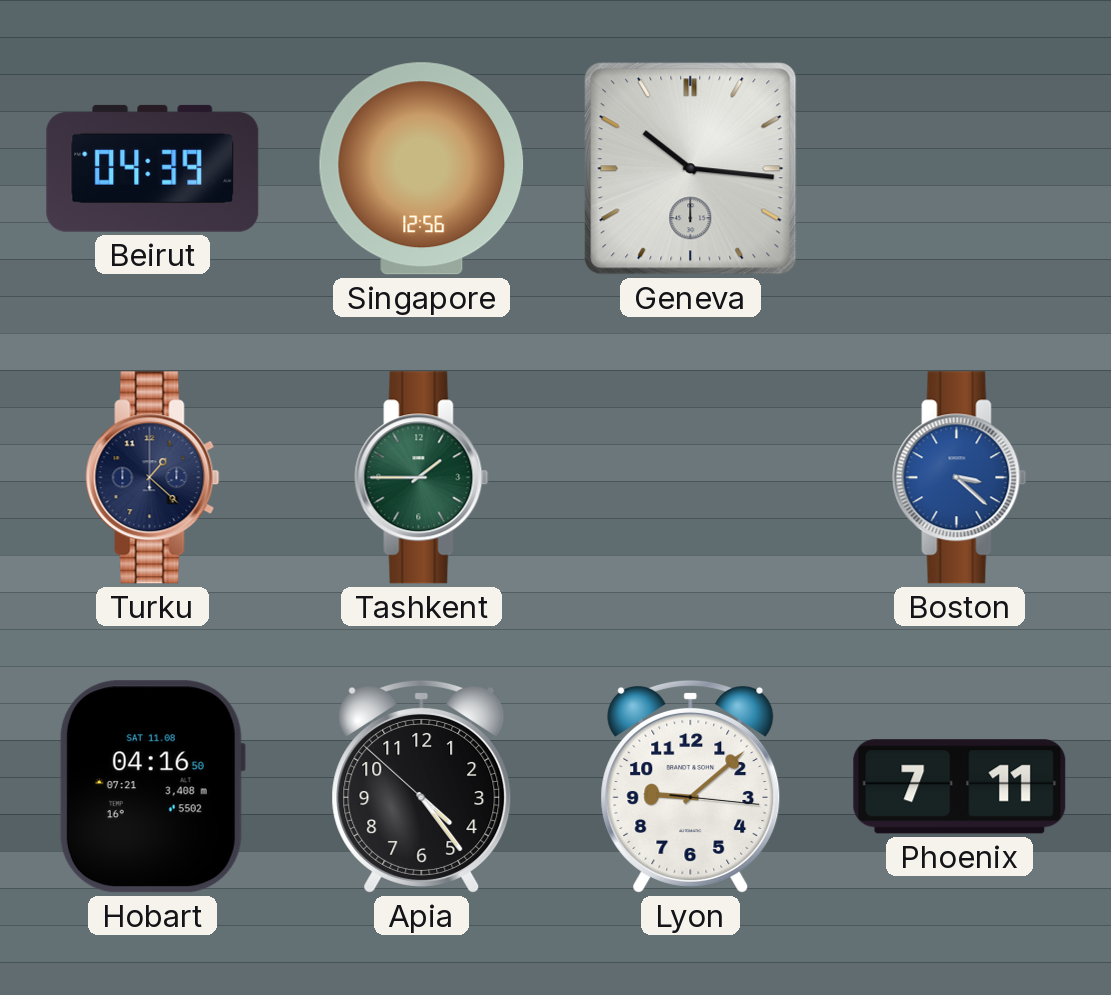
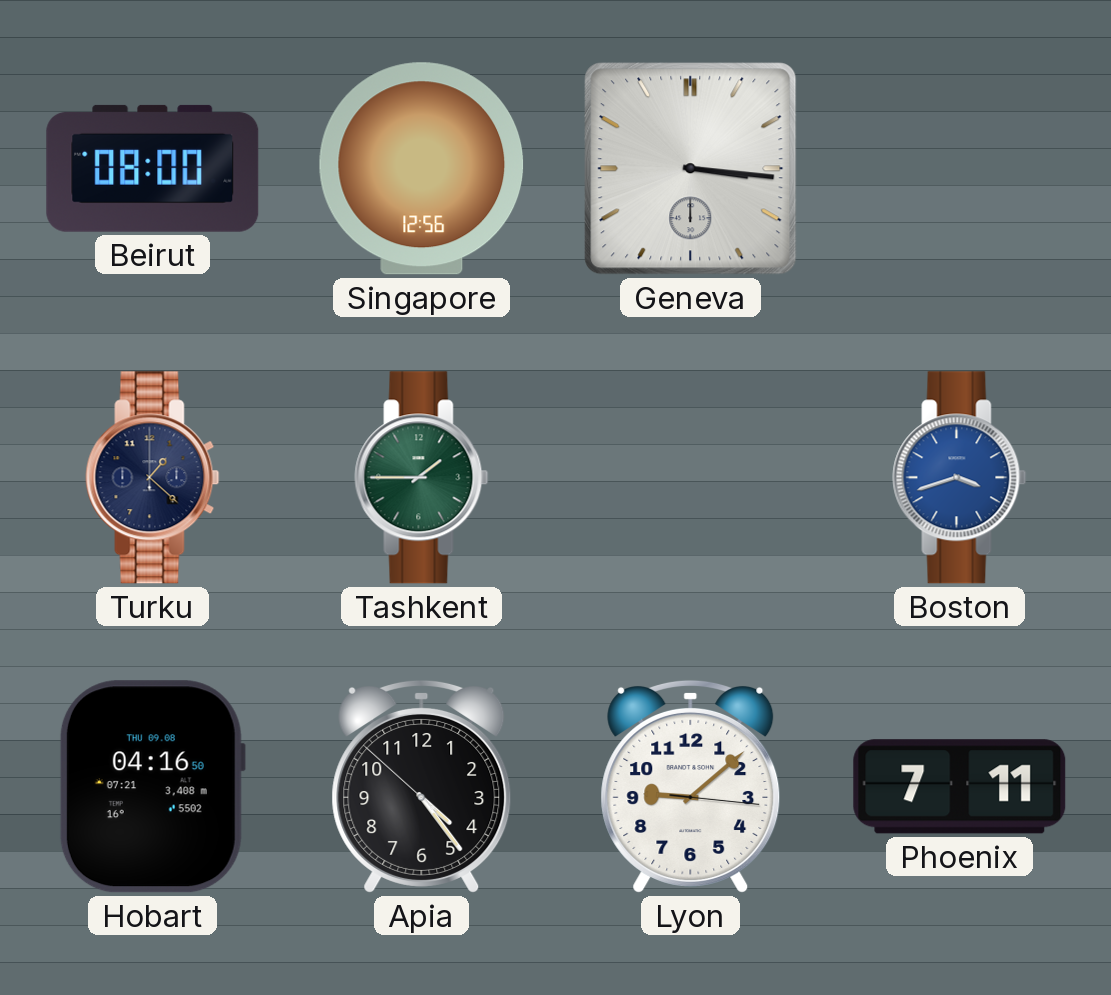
Beirut: 04:39 -> 08:00
Geneva: 10:16 -> 3:16
Boston: 3:22 -> 3:42
Hobart date: SAT 11.08 -> THU 09.08
